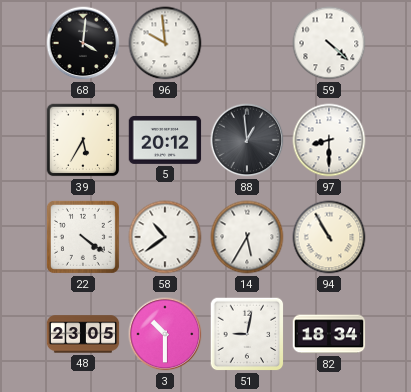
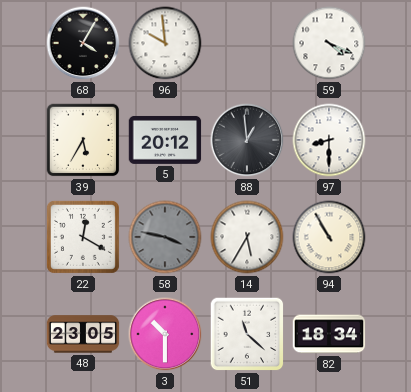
68: 4:01 -> 4:05
59: 4:22 -> 4:19
22: 4:21 -> 12:20
58: 10:39 -> 3:47
58 dial: white -> grey
51: 9:02 -> 11:22
